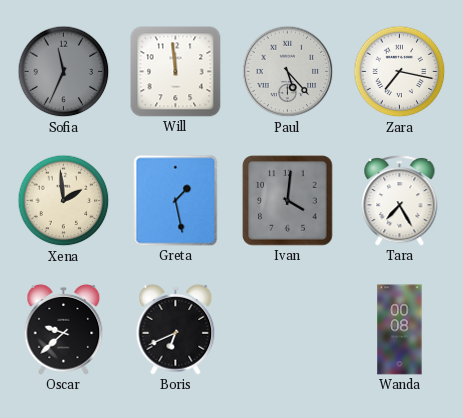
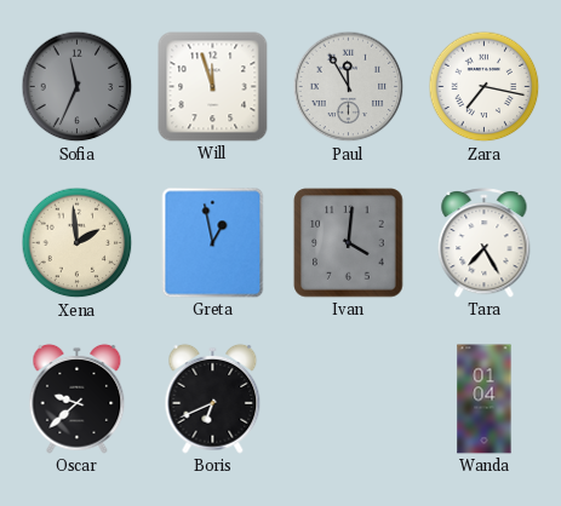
Will: 11:59 -> 11:57
Paul: 5:23 -> 11:55
Greta: 1:28 -> 12:58
Wanda: 00:08 -> 01:04
